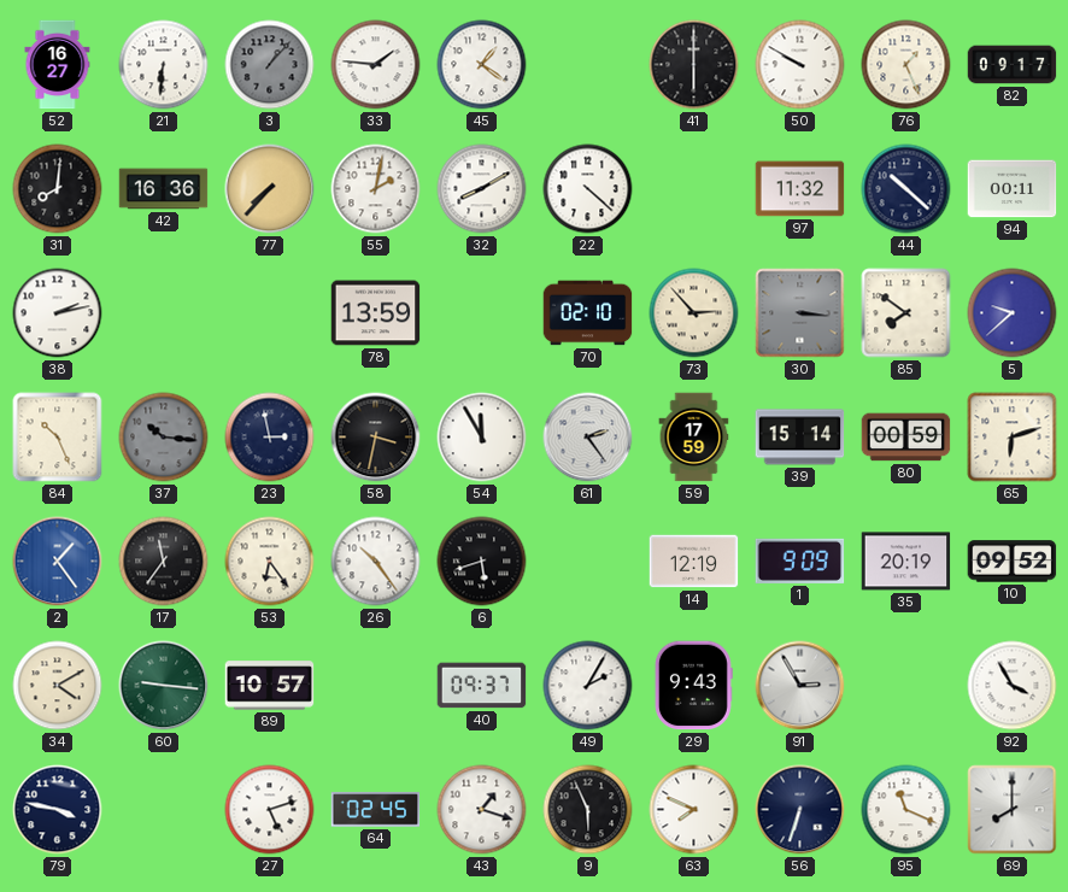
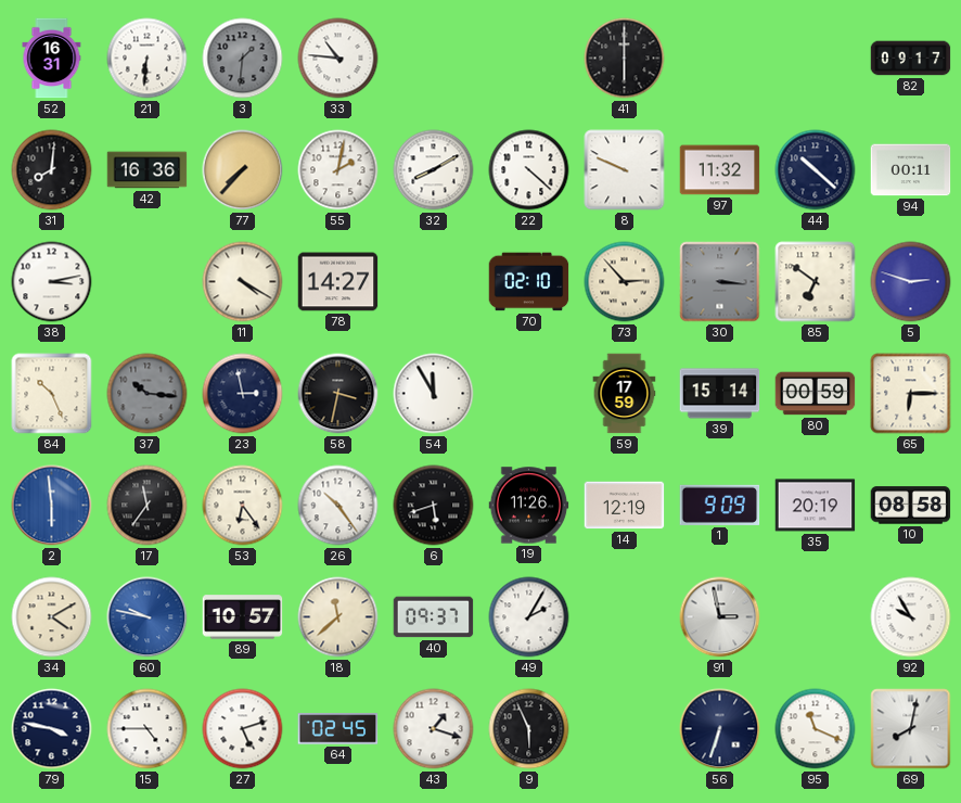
52: 16:27 -> 16:31
3: 1:07 -> 1:31
33: 1:46 -> 10:46
45: 1:21 -> none
50: 9:50 -> none
76: 1:26 -> none
8: none -> 9:49
38: 2:13 -> 3:13
11: none -> 4:20
78: 13:59 -> 14:27
85: 7:51 -> 6:51
5: 9:38 -> 2:48
61: 2:24 -> none
65: 6:12 -> 6:15
2: 1:24 -> 5:59
19: none -> 11:26
10: 09:52 -> 08:58
60: 9:16 -> 9:47
60 dial: green -> blue
18: none -> 11:38
29: 9:43 -> none
91: 2:55 -> 2:58
92: 3:55 -> 9:55
15: none -> 4:45
63: 7:49 -> none
69: 8:00 -> 8:02
